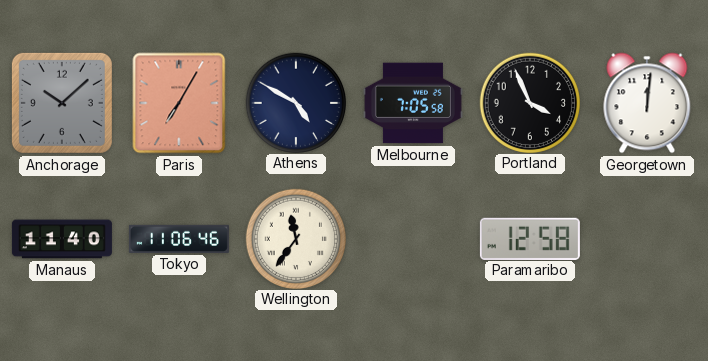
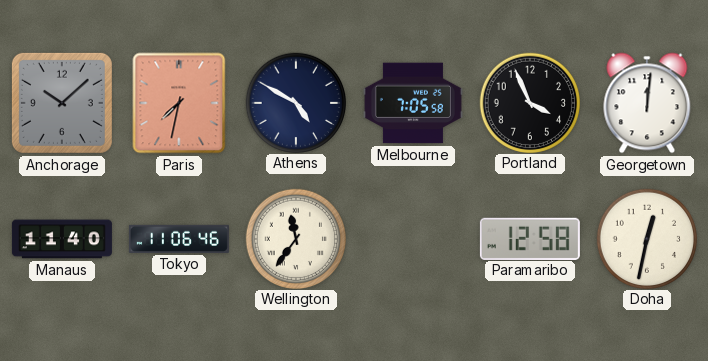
Paris: 7:05 -> 7:32
Doha: none -> 12:32
